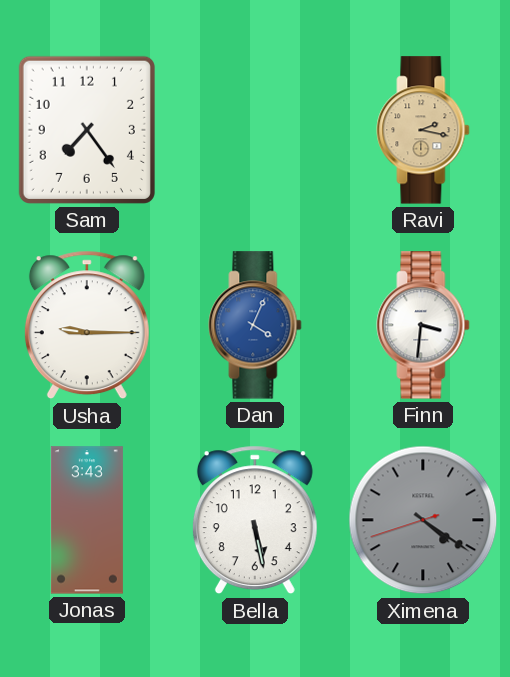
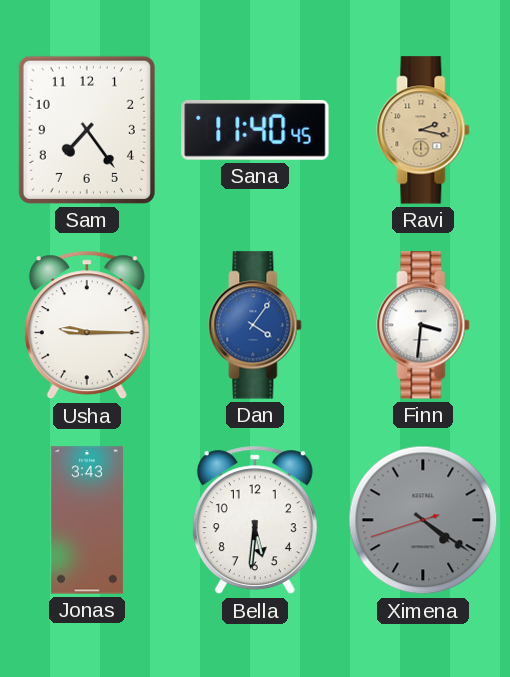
Sana: none -> 11:40
Dan: 4:04 -> 4:06
Bella: 5:28 -> 5:31
